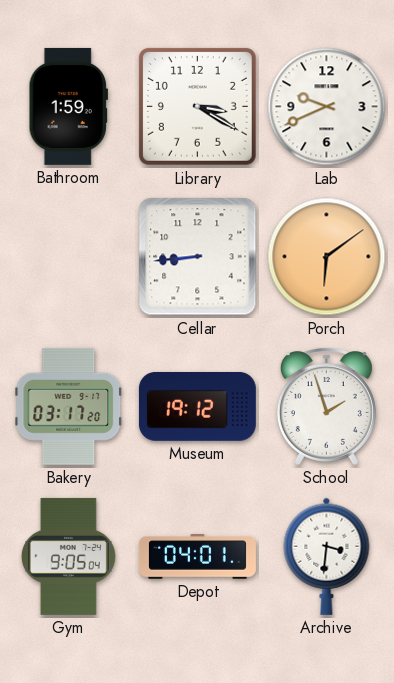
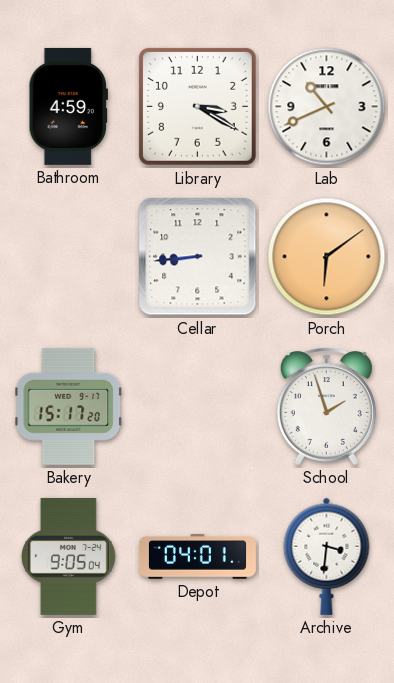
Bathroom: 1:59 -> 4:59
Lab: 9:41 -> 10:41
Bakery: 03:17 -> 15:17
Museum: 19:12 -> none
